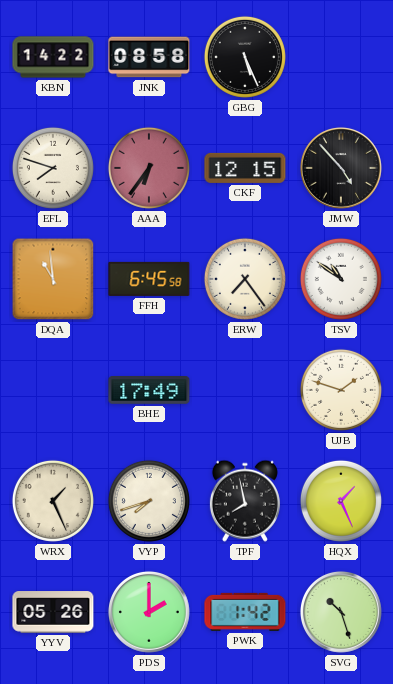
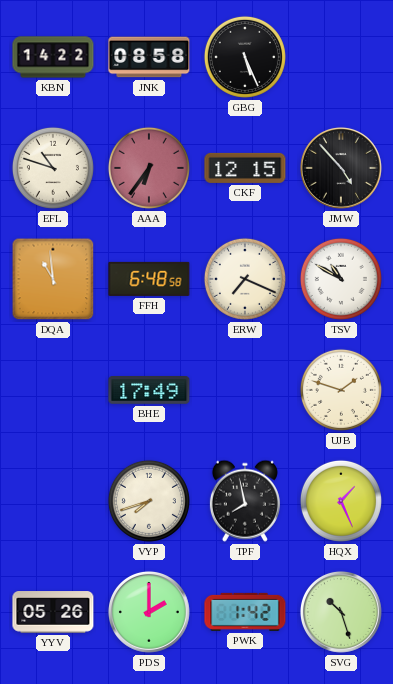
EFL: 7:48 -> 10:48
FFH: 6:45 -> 6:48
ERW: 7:24 -> 7:19
TSV: 10:51 -> 10:50
WRX: 1:26 -> none
